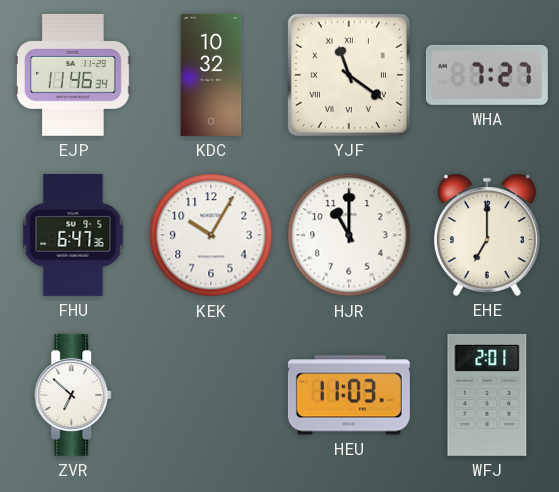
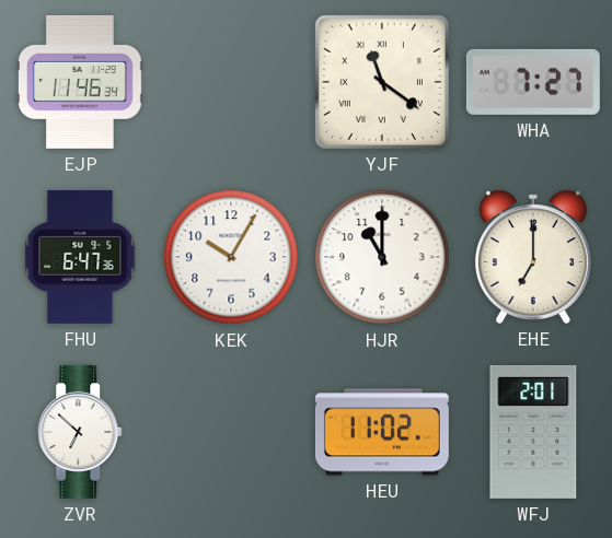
KDC: 10:32 -> none
HEU: 11:03 -> 11:02
